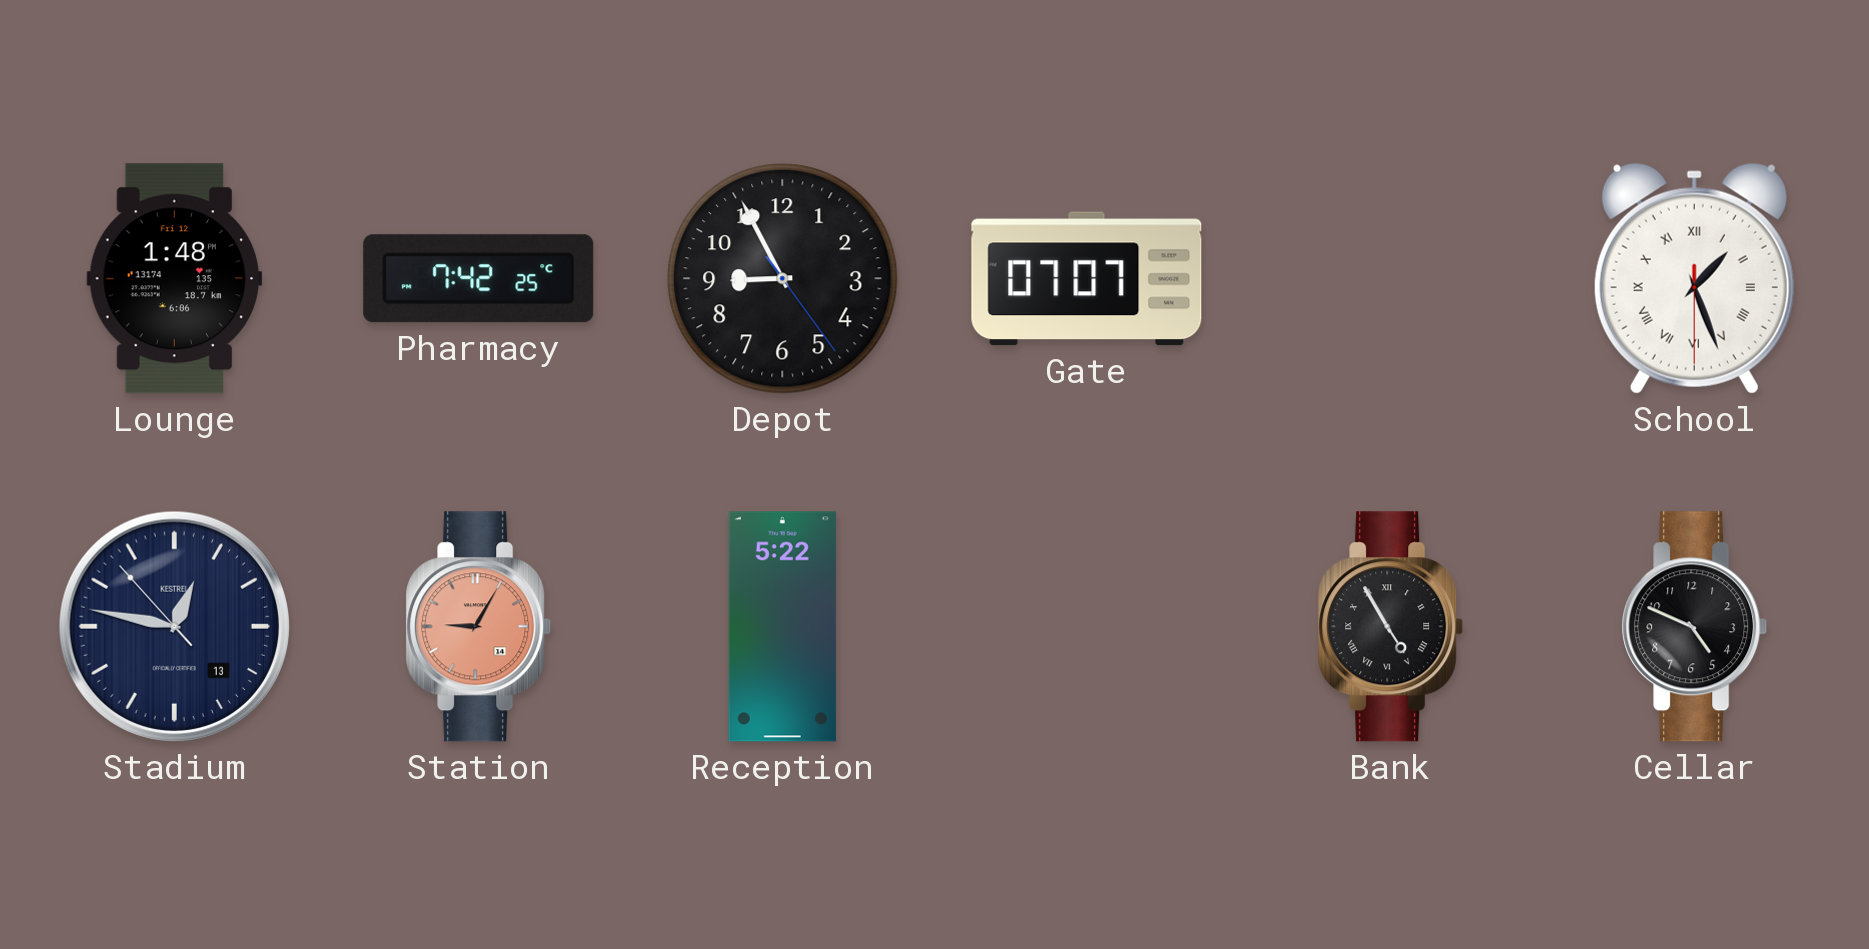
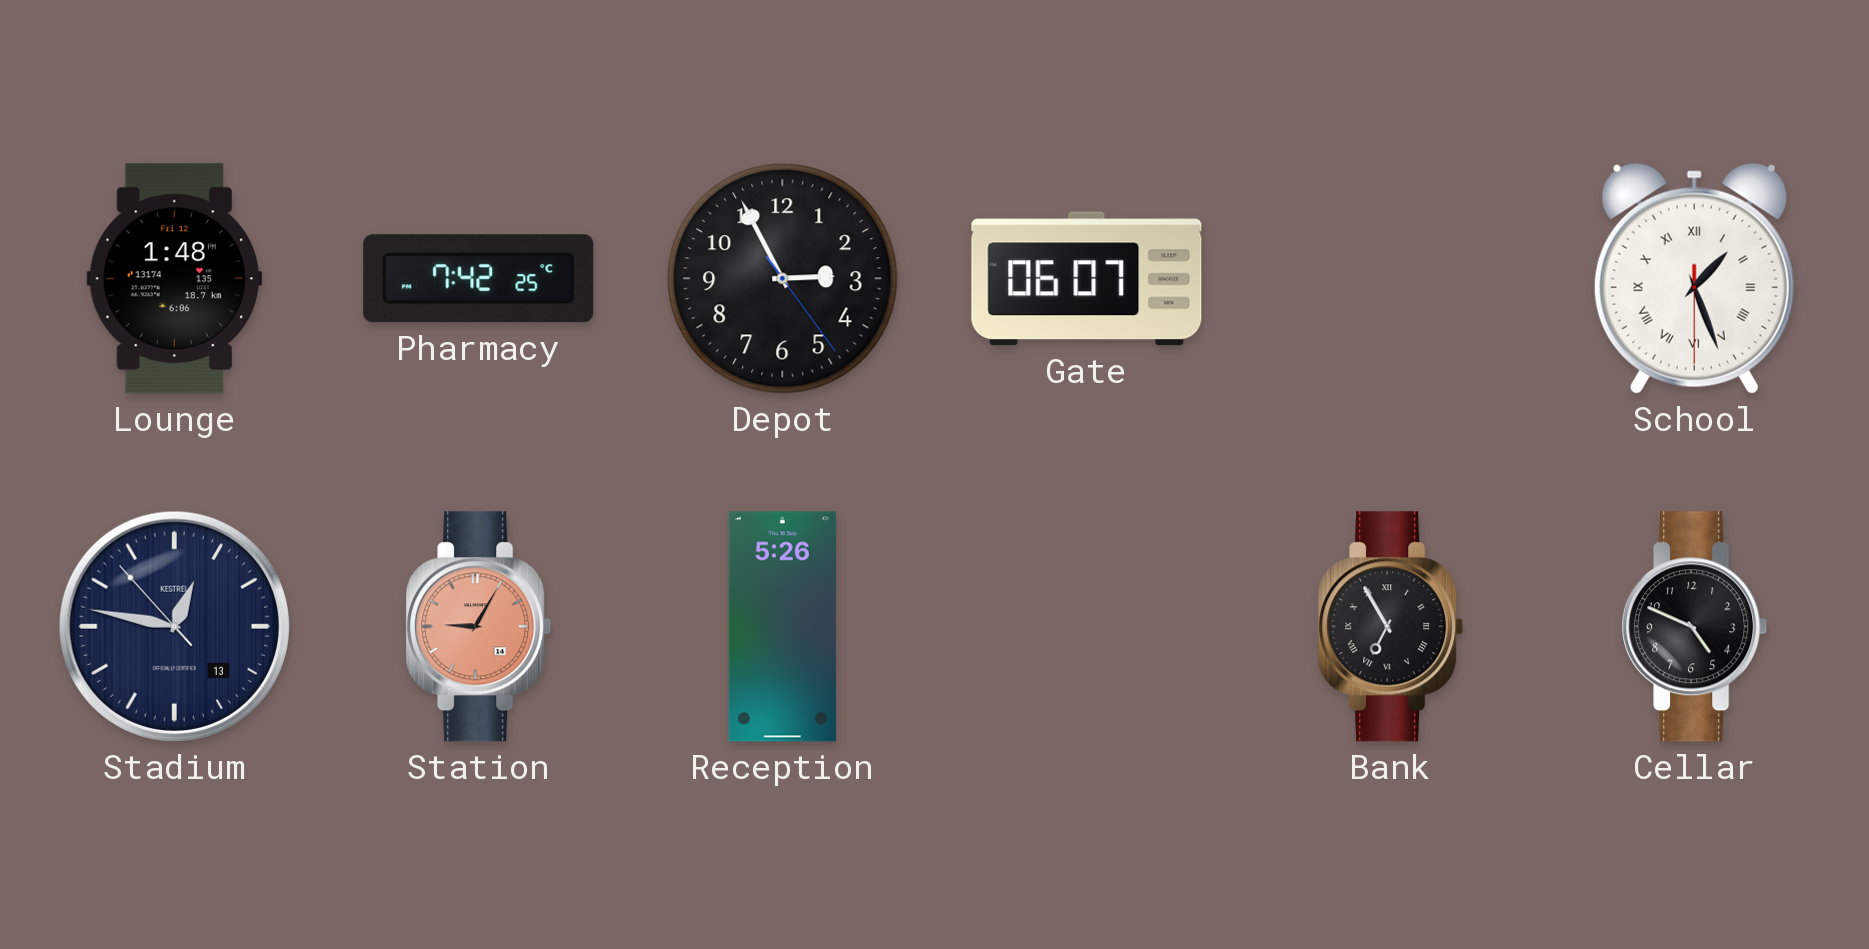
Depot: 8:55 -> 2:55
Gate: 07:07 -> 06:07
Reception: 5:22 -> 5:26
Bank: 4:55 -> 6:55
